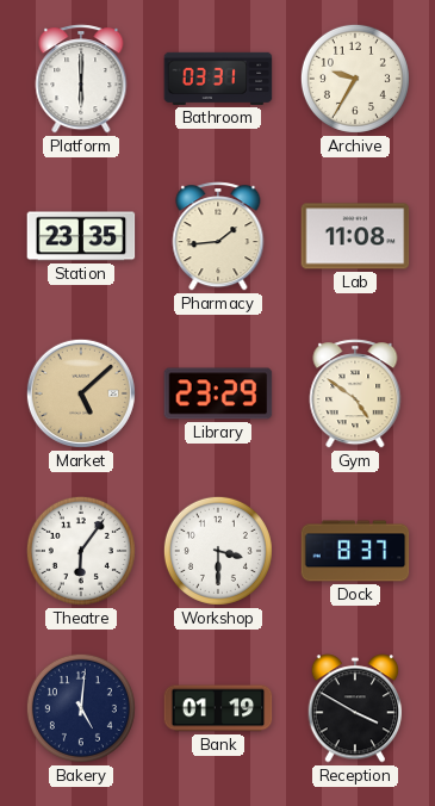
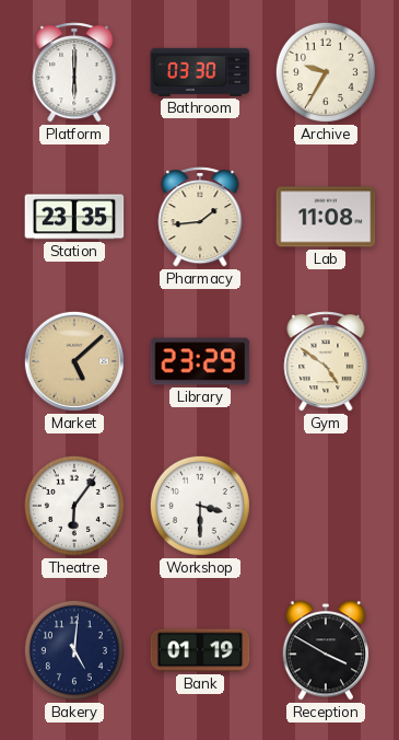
Bathroom: 03:31 -> 03:30
Dock: 8:37 -> none
